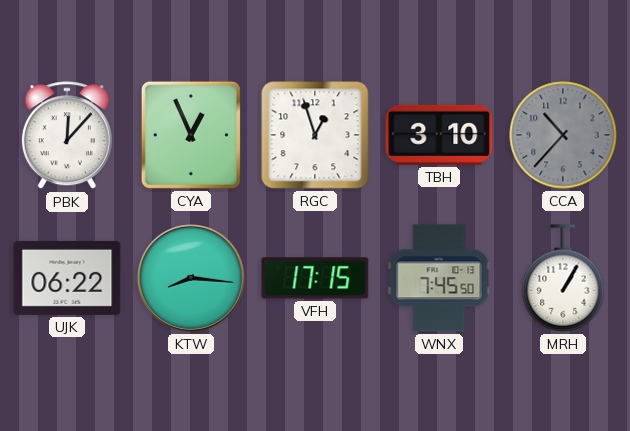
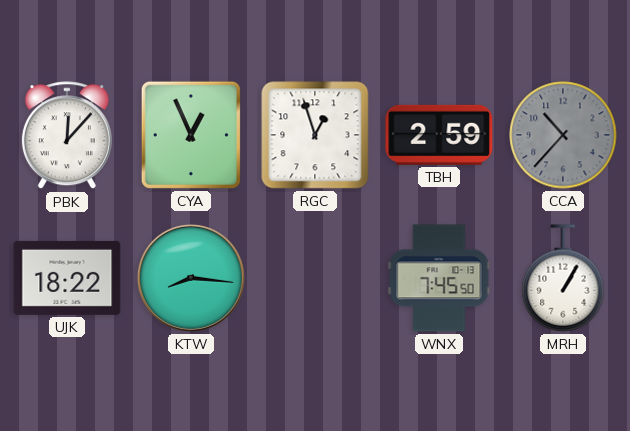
TBH: 3:10 -> 2:59
UJK: 06:22 -> 18:22
VFH: 17:15 -> none
